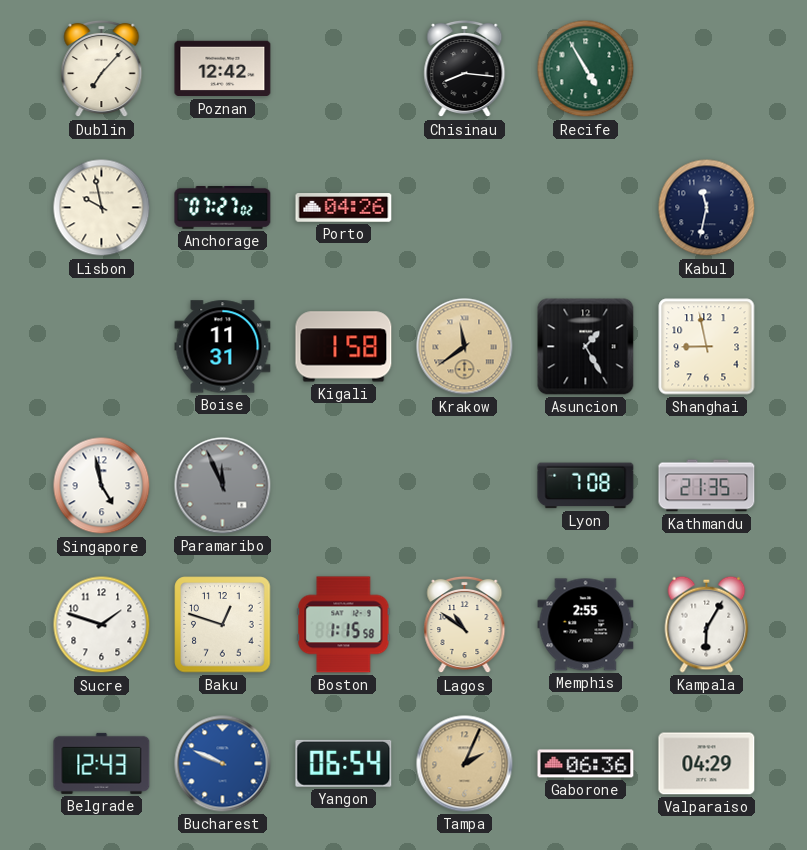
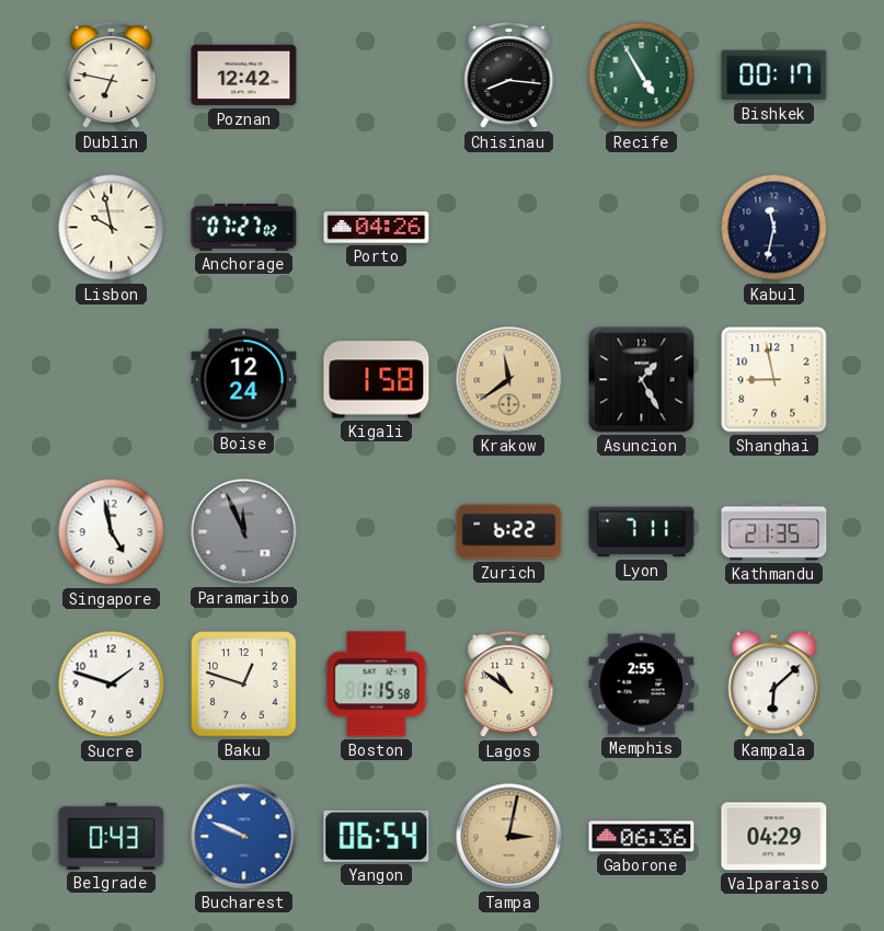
Dublin: 7:07 -> 6:47
Bishkek: none -> 00:17
Boise: 11:31 -> 12:24
Zurich: none -> 6:22
Lyon: 7:08 -> 7:11
Kampala: 6:05 -> 6:08
Belgrade: 12:43 -> 0:43
Tampa: 2:04 -> 3:02
